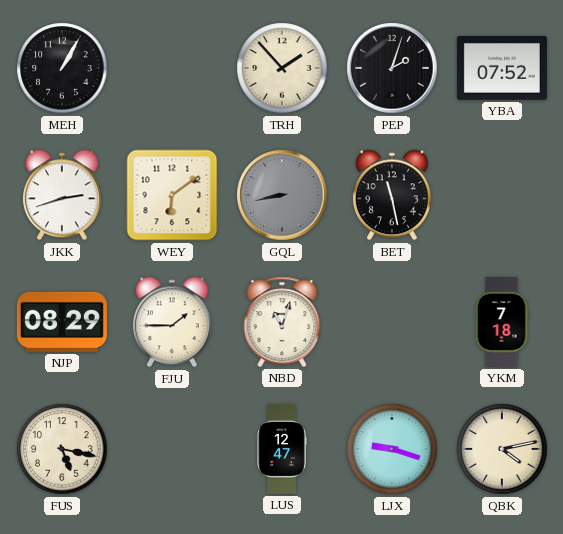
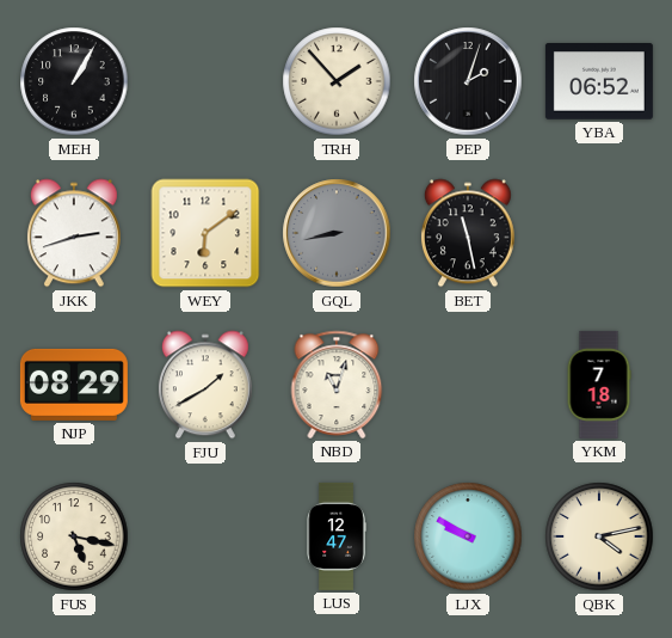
YBA: 07:52 -> 06:52
FJU: 1:45 -> 1:40
LJX: 9:18 -> 9:50
